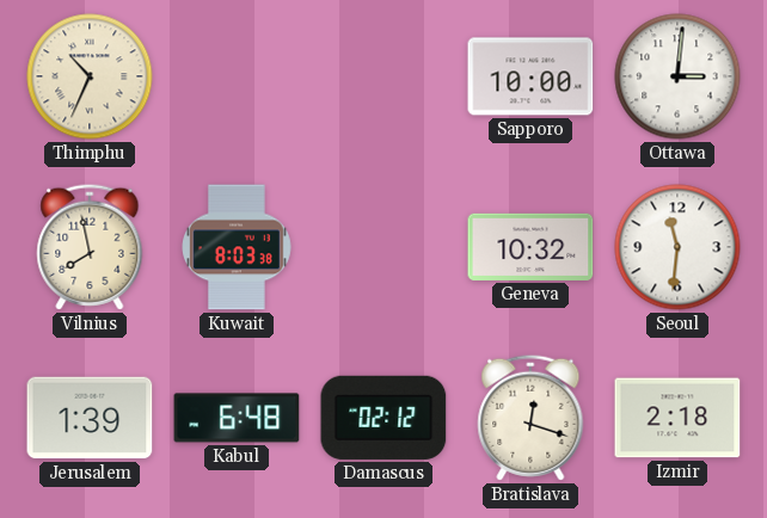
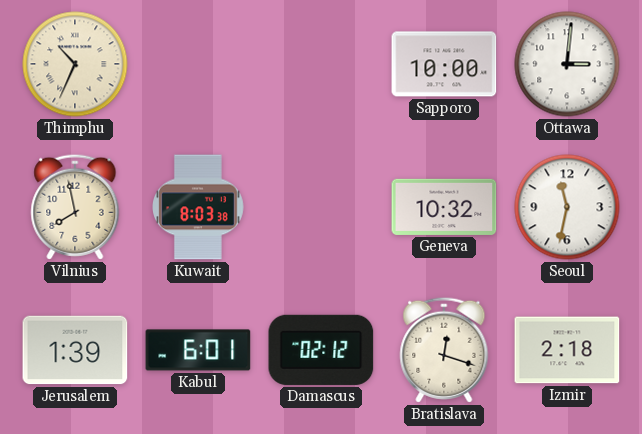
Seoul: 11:31 -> 11:32
Kabul: 6:48 -> 6:01
